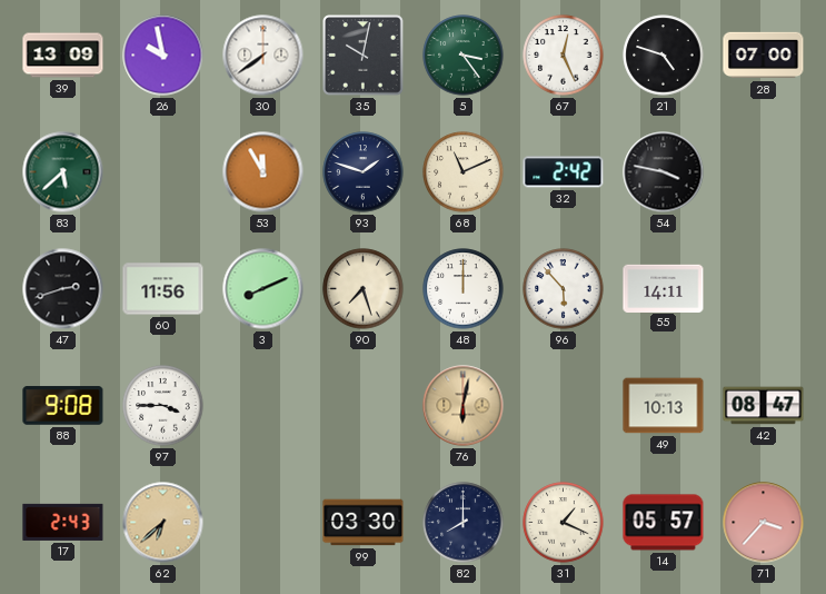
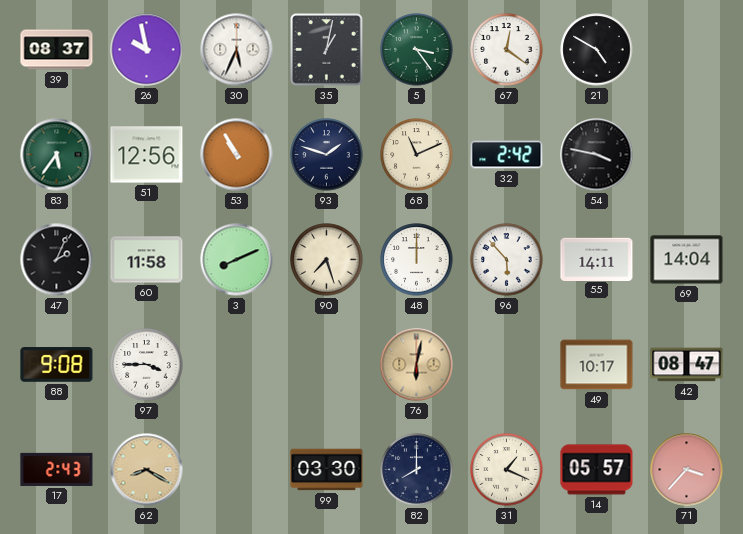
39: 13:09 -> 08:37
30: 7:39 -> 5:34
35: 10:02 -> 1:02
67: 12:26 -> 12:21
21: 4:48 -> 4:50
28: 07:00 -> none
83: 5:38 -> 5:36
51: none -> 12:56
53: 11:55 -> 10:55
47: 2:42 -> 2:04
60: 11:56 -> 11:58
69: none -> 14:04
49: 10:13 -> 10:17
62: 6:38 -> 8:20
